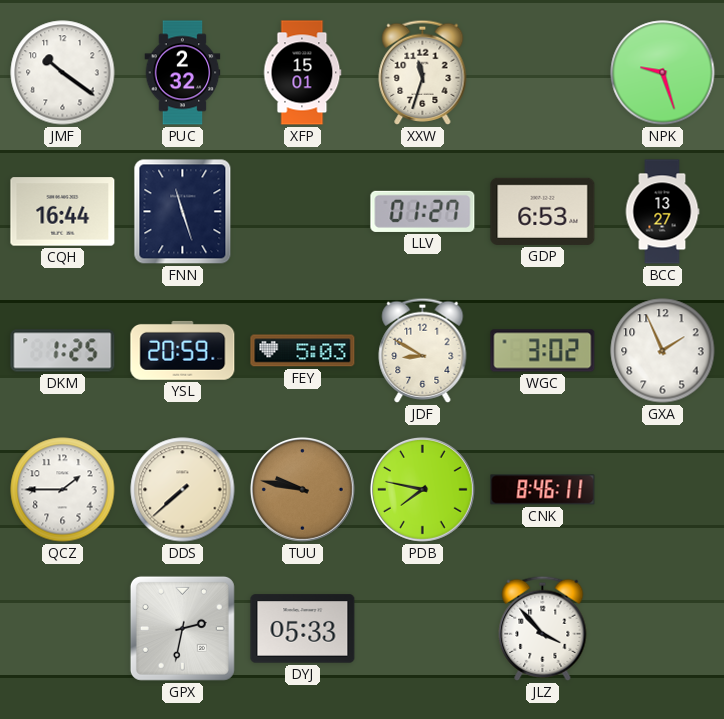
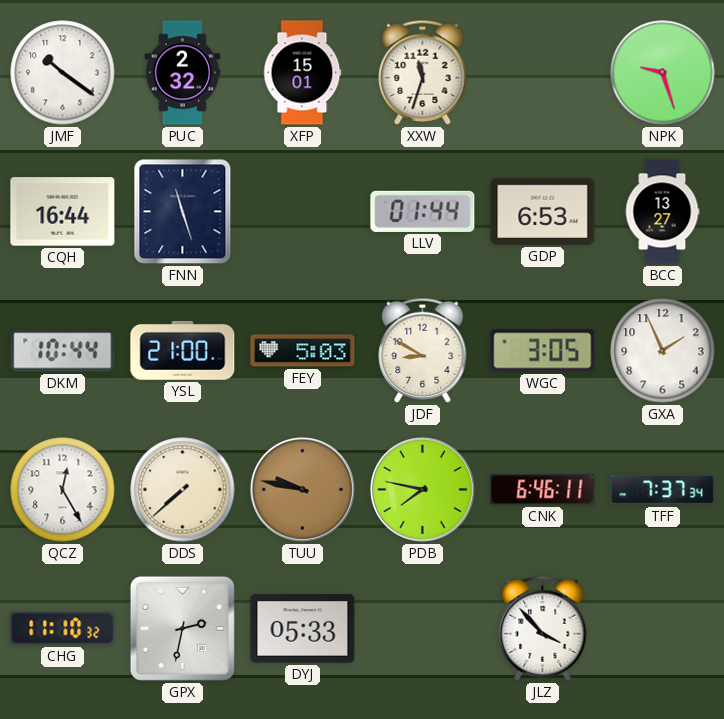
LLV: 01:27 -> 01:44
DKM: 1:25 -> 10:44
YSL: 20:59 -> 21:00
WGC: 3:02 -> 3:05
QCZ: 1:45 -> 12:25
CNK: 8:46 -> 6:46
TFF: none -> 7:37
CHG: none -> 11:10
